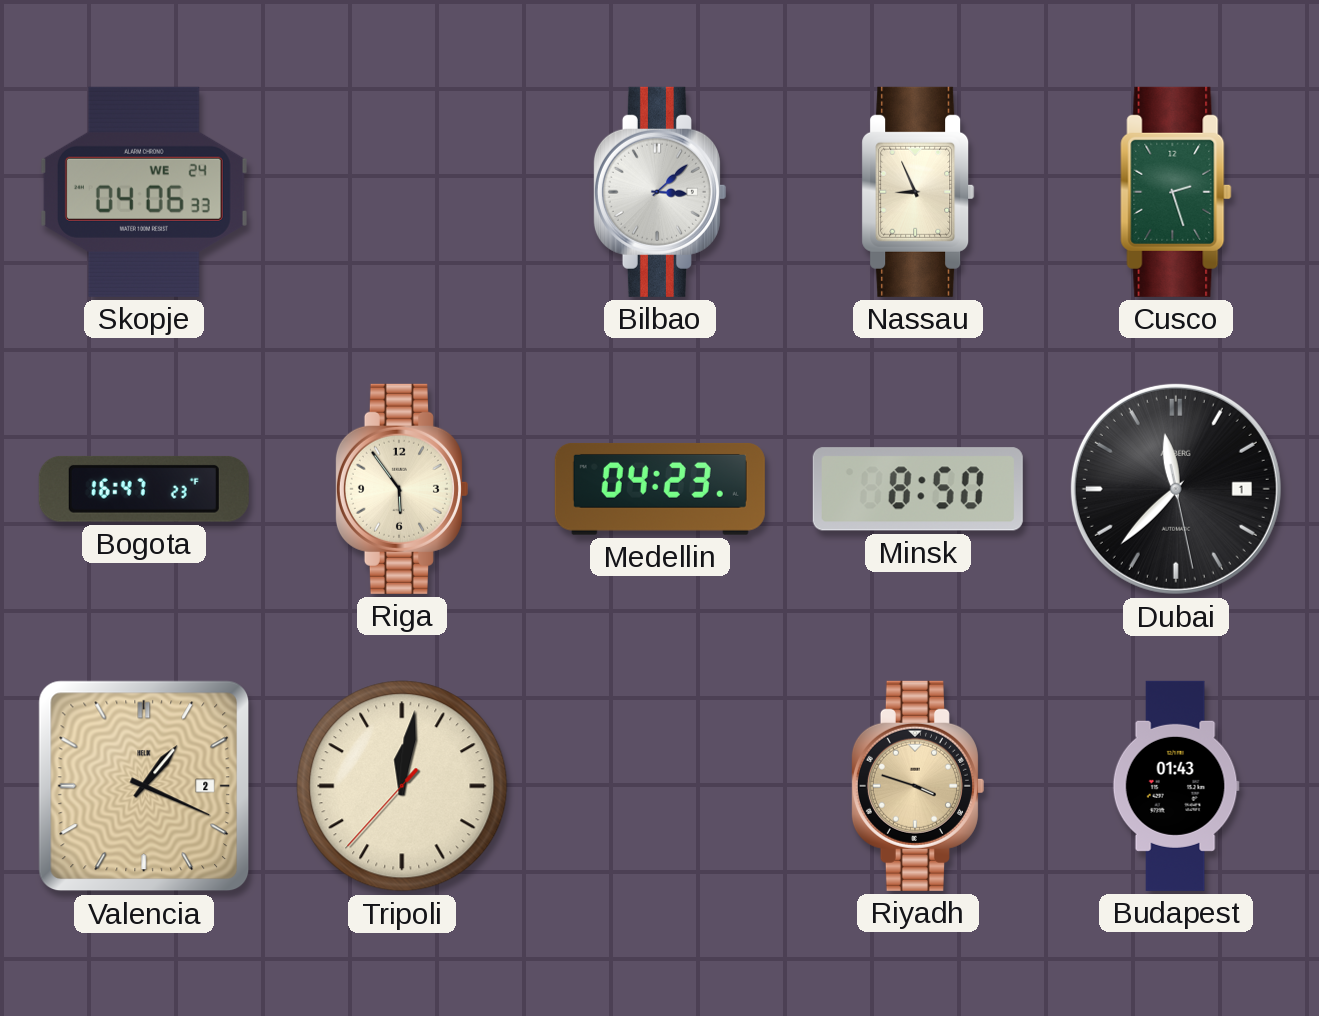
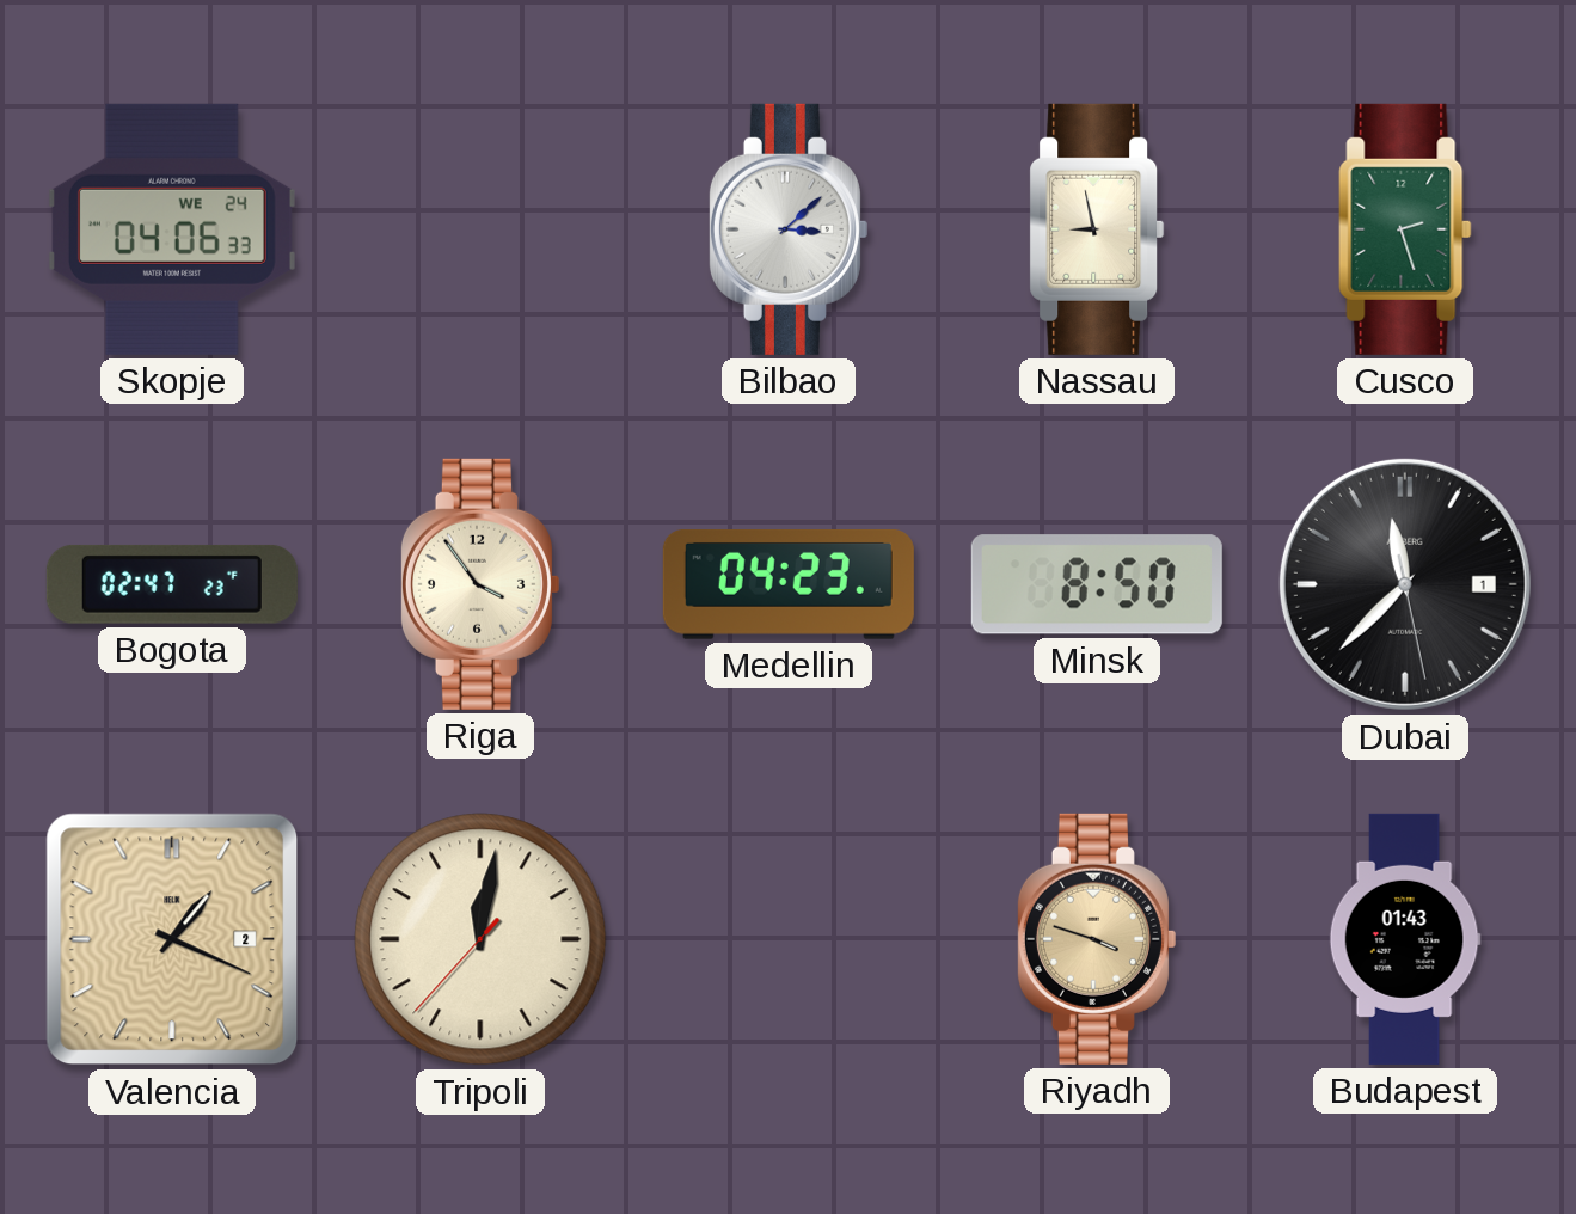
Nassau: 8:56 -> 8:58
Bogota: 16:47 -> 02:47
Riga: 5:54 -> 3:54
